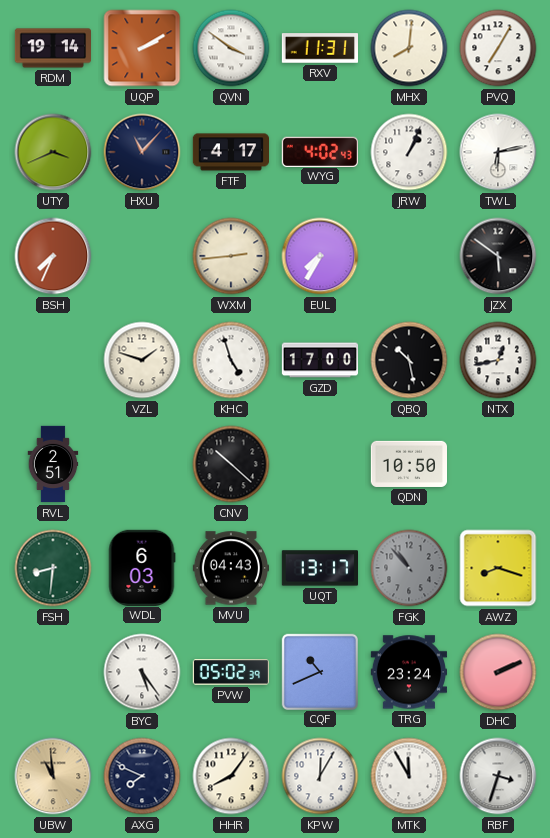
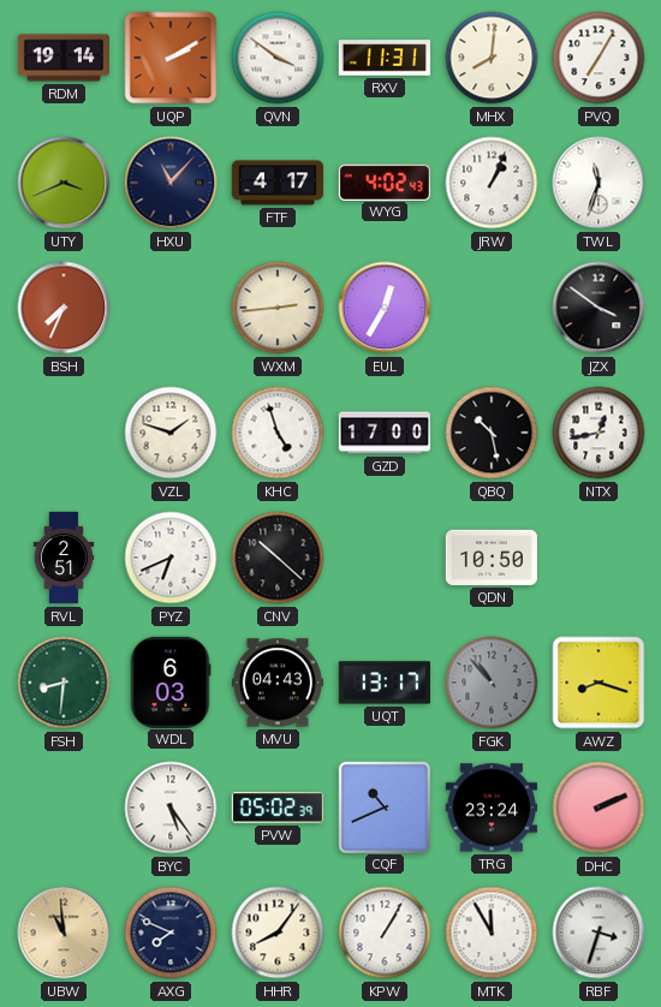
TWL: 6:13 -> 11:33
EUL: 7:35 -> 12:35
JZX: 5:51 -> 3:51
PYZ: none -> 6:41
KPW: 12:05 -> 1:05
